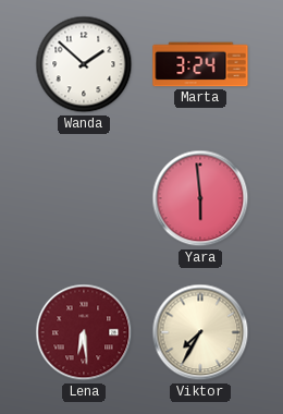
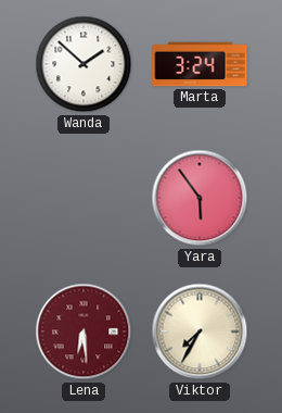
Yara: 5:59 -> 5:54
